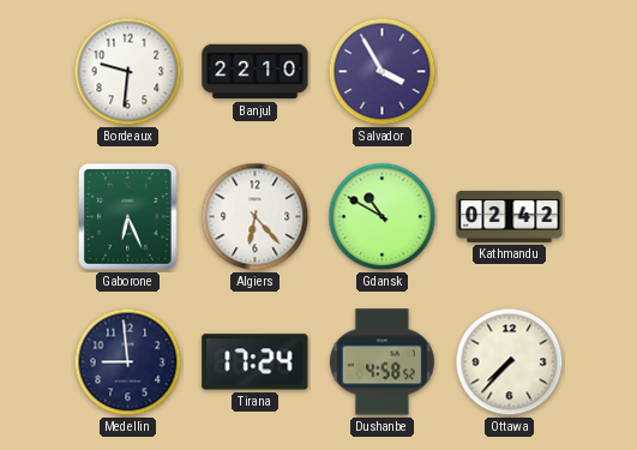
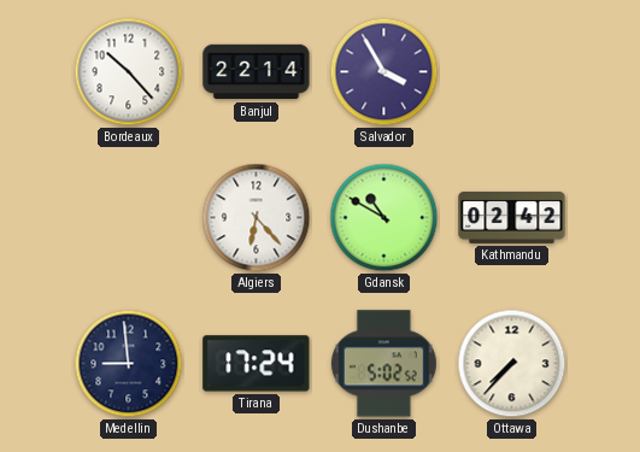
Bordeaux: 9:31 -> 10:23
Banjul: 22:10 -> 22:14
Gaborone: 6:26 -> none
Dushanbe: 4:58 -> 5:02
